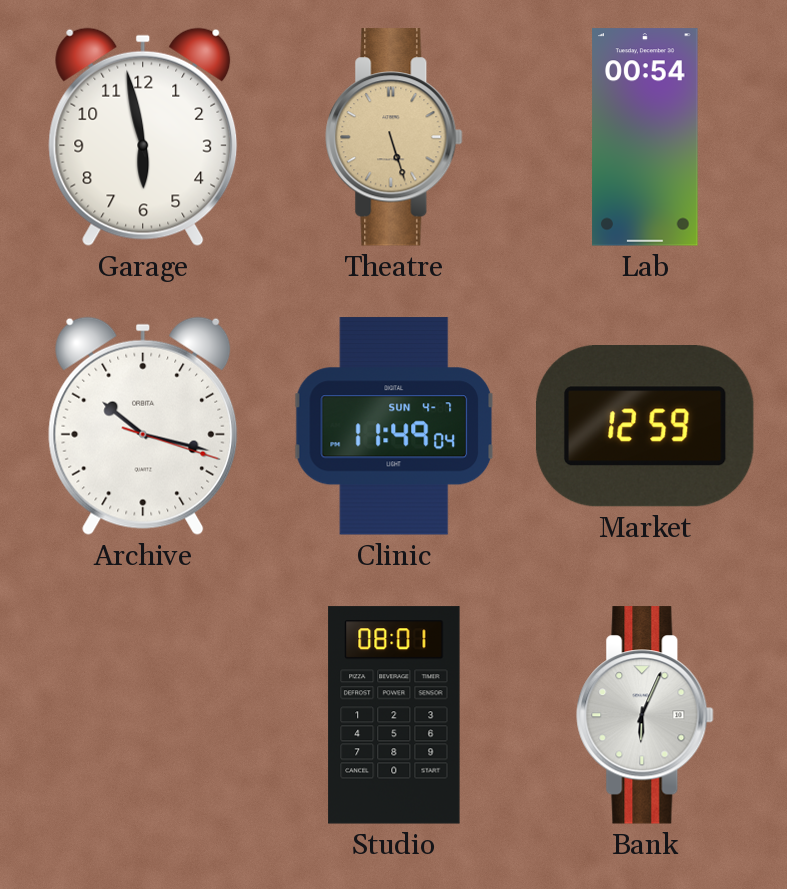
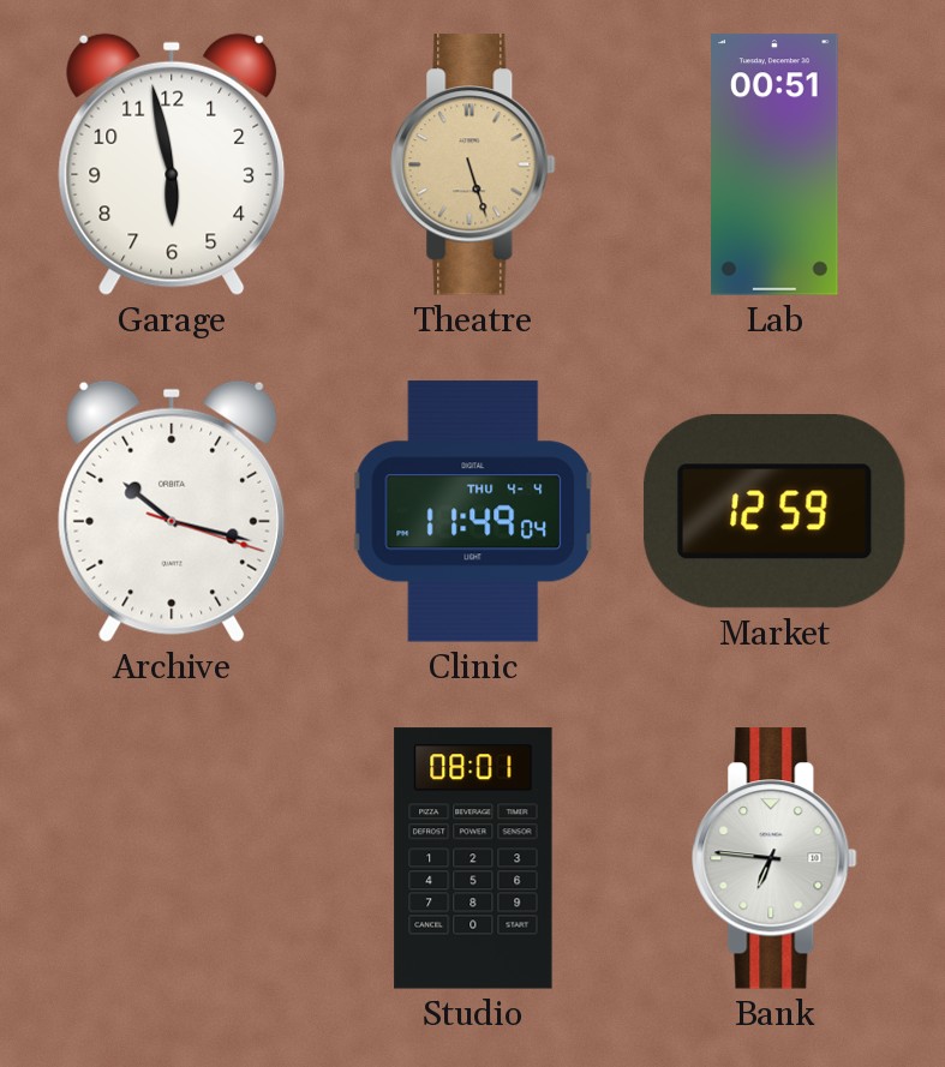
Lab: 00:54 -> 00:51
Clinic date: SUN 4-7 -> THU 4-4
Bank: 6:04 -> 6:46
